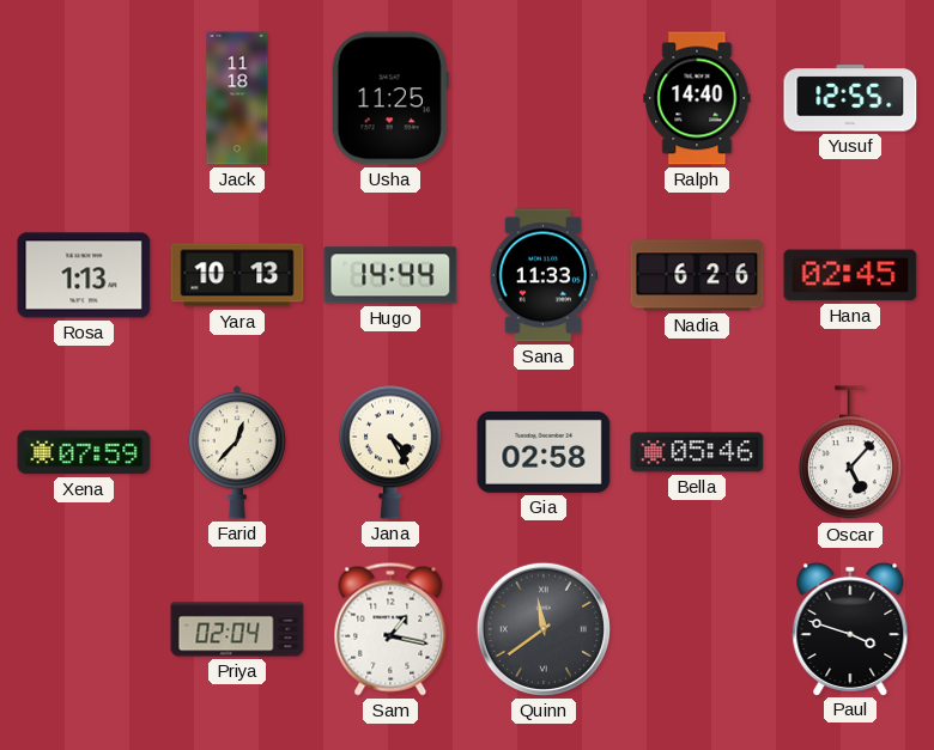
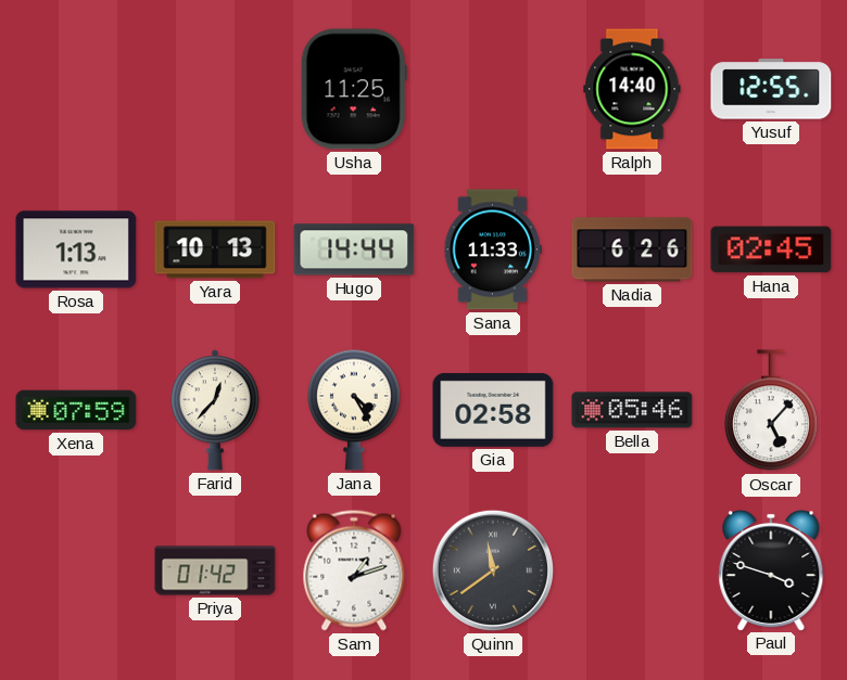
Jack: 11:18 -> none
Priya: 02:04 -> 01:42
Sam: 1:17 -> 1:12
